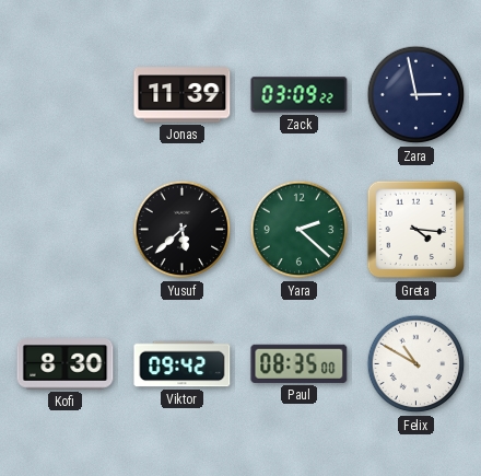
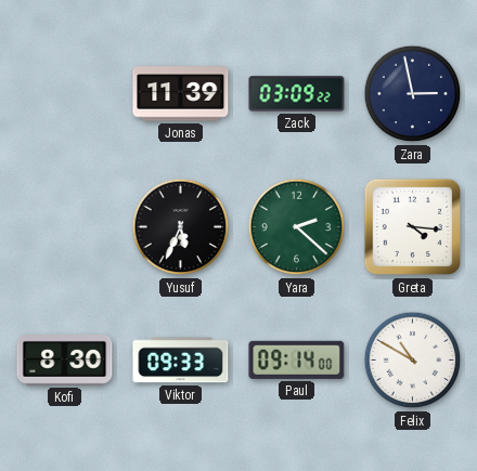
Yusuf: 5:38 -> 5:34
Viktor: 09:42 -> 09:33
Paul: 08:35 -> 09:14
